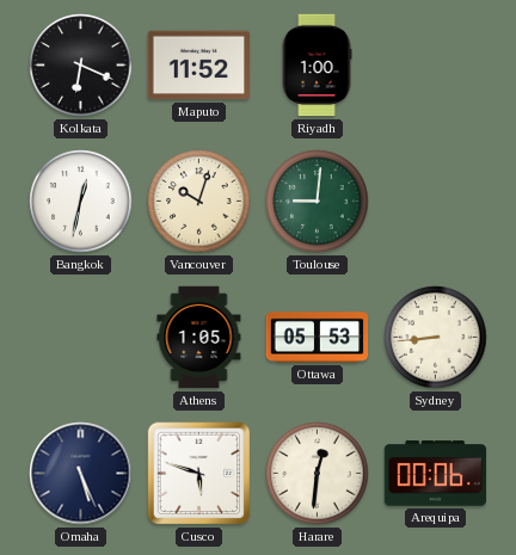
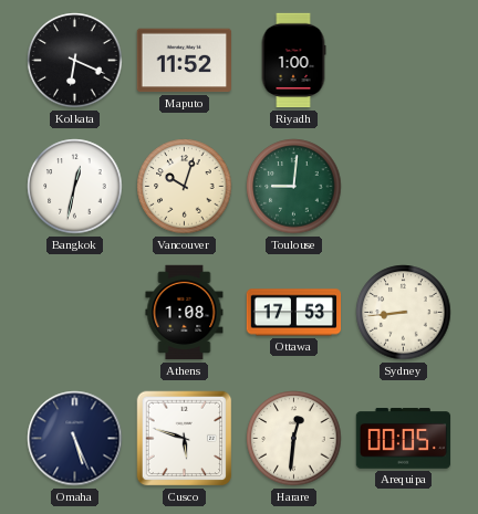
Athens: 1:05 -> 1:08
Ottawa: 05:53 -> 17:53
Arequipa: 00:06 -> 00:05
